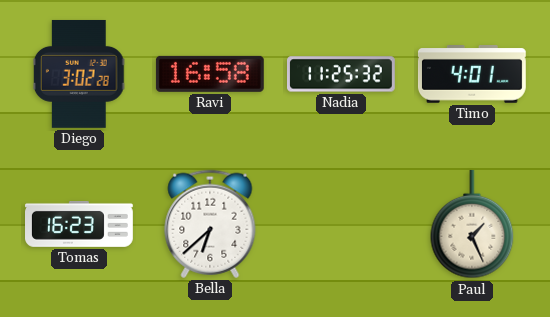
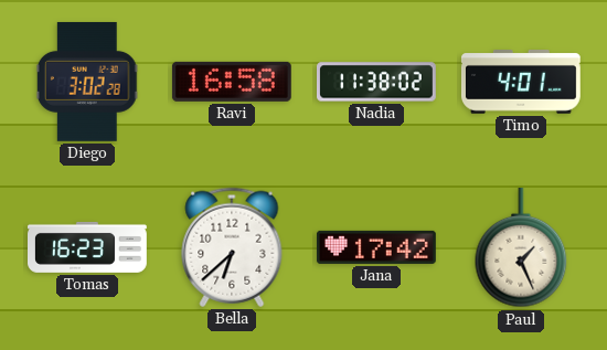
Nadia: 11:25 -> 11:38
Jana: none -> 17:42
